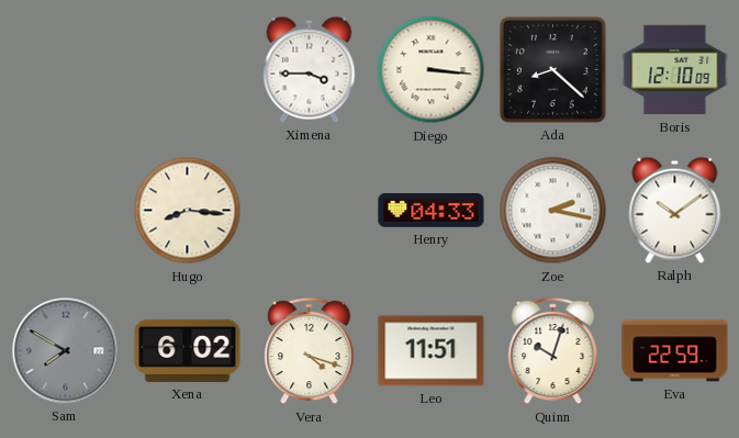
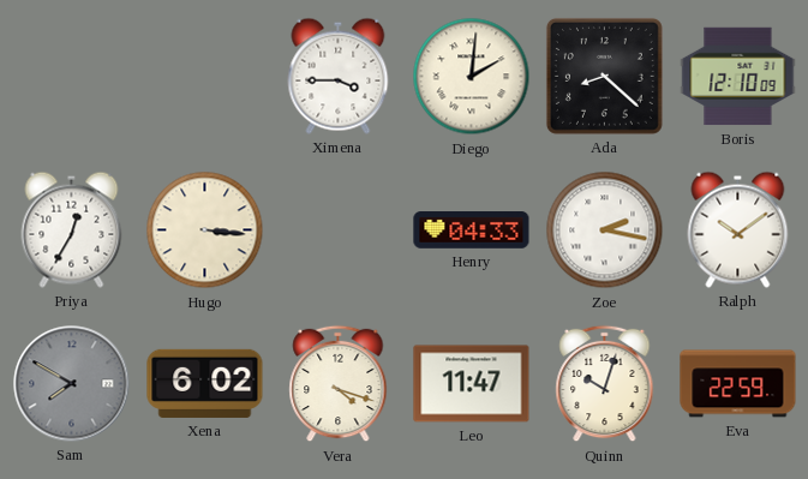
Diego: 3:16 -> 2:01
Priya: none -> 12:35
Hugo: 8:16 -> 3:16
Leo: 11:51 -> 11:47
